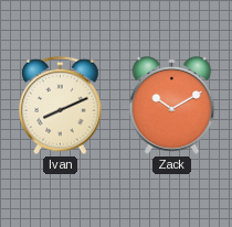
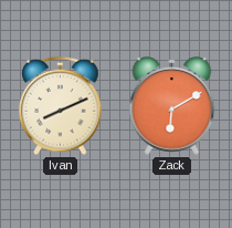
Zack: 10:10 -> 6:10
